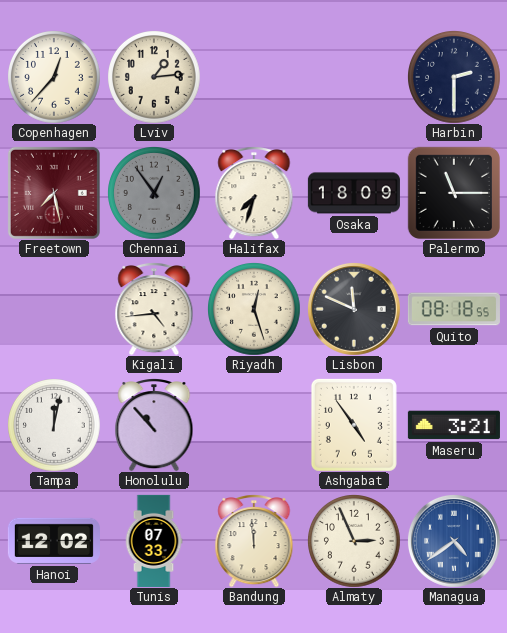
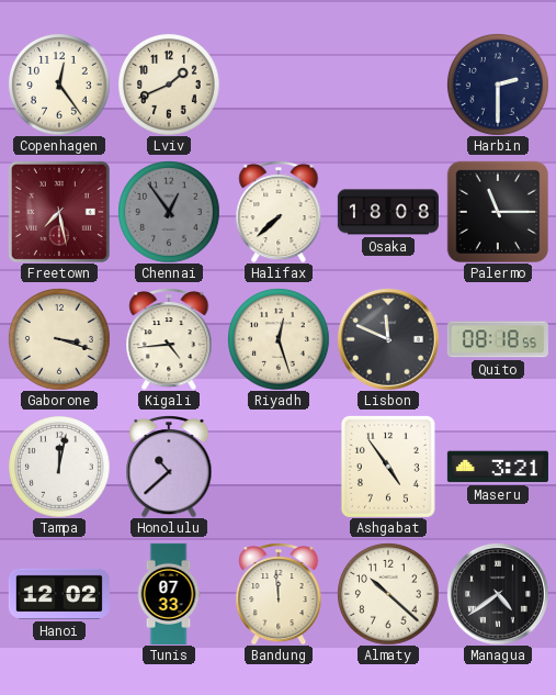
Copenhagen: 12:37 -> 12:24
Lviv: 1:14 -> 1:41
Halifax: 7:33 -> 7:38
Osaka: 18:09 -> 18:08
Gaborone: none -> 3:18
Honolulu: 10:53 -> 10:38
Almaty: 2:56 -> 10:22
Managua dial: blue -> black
